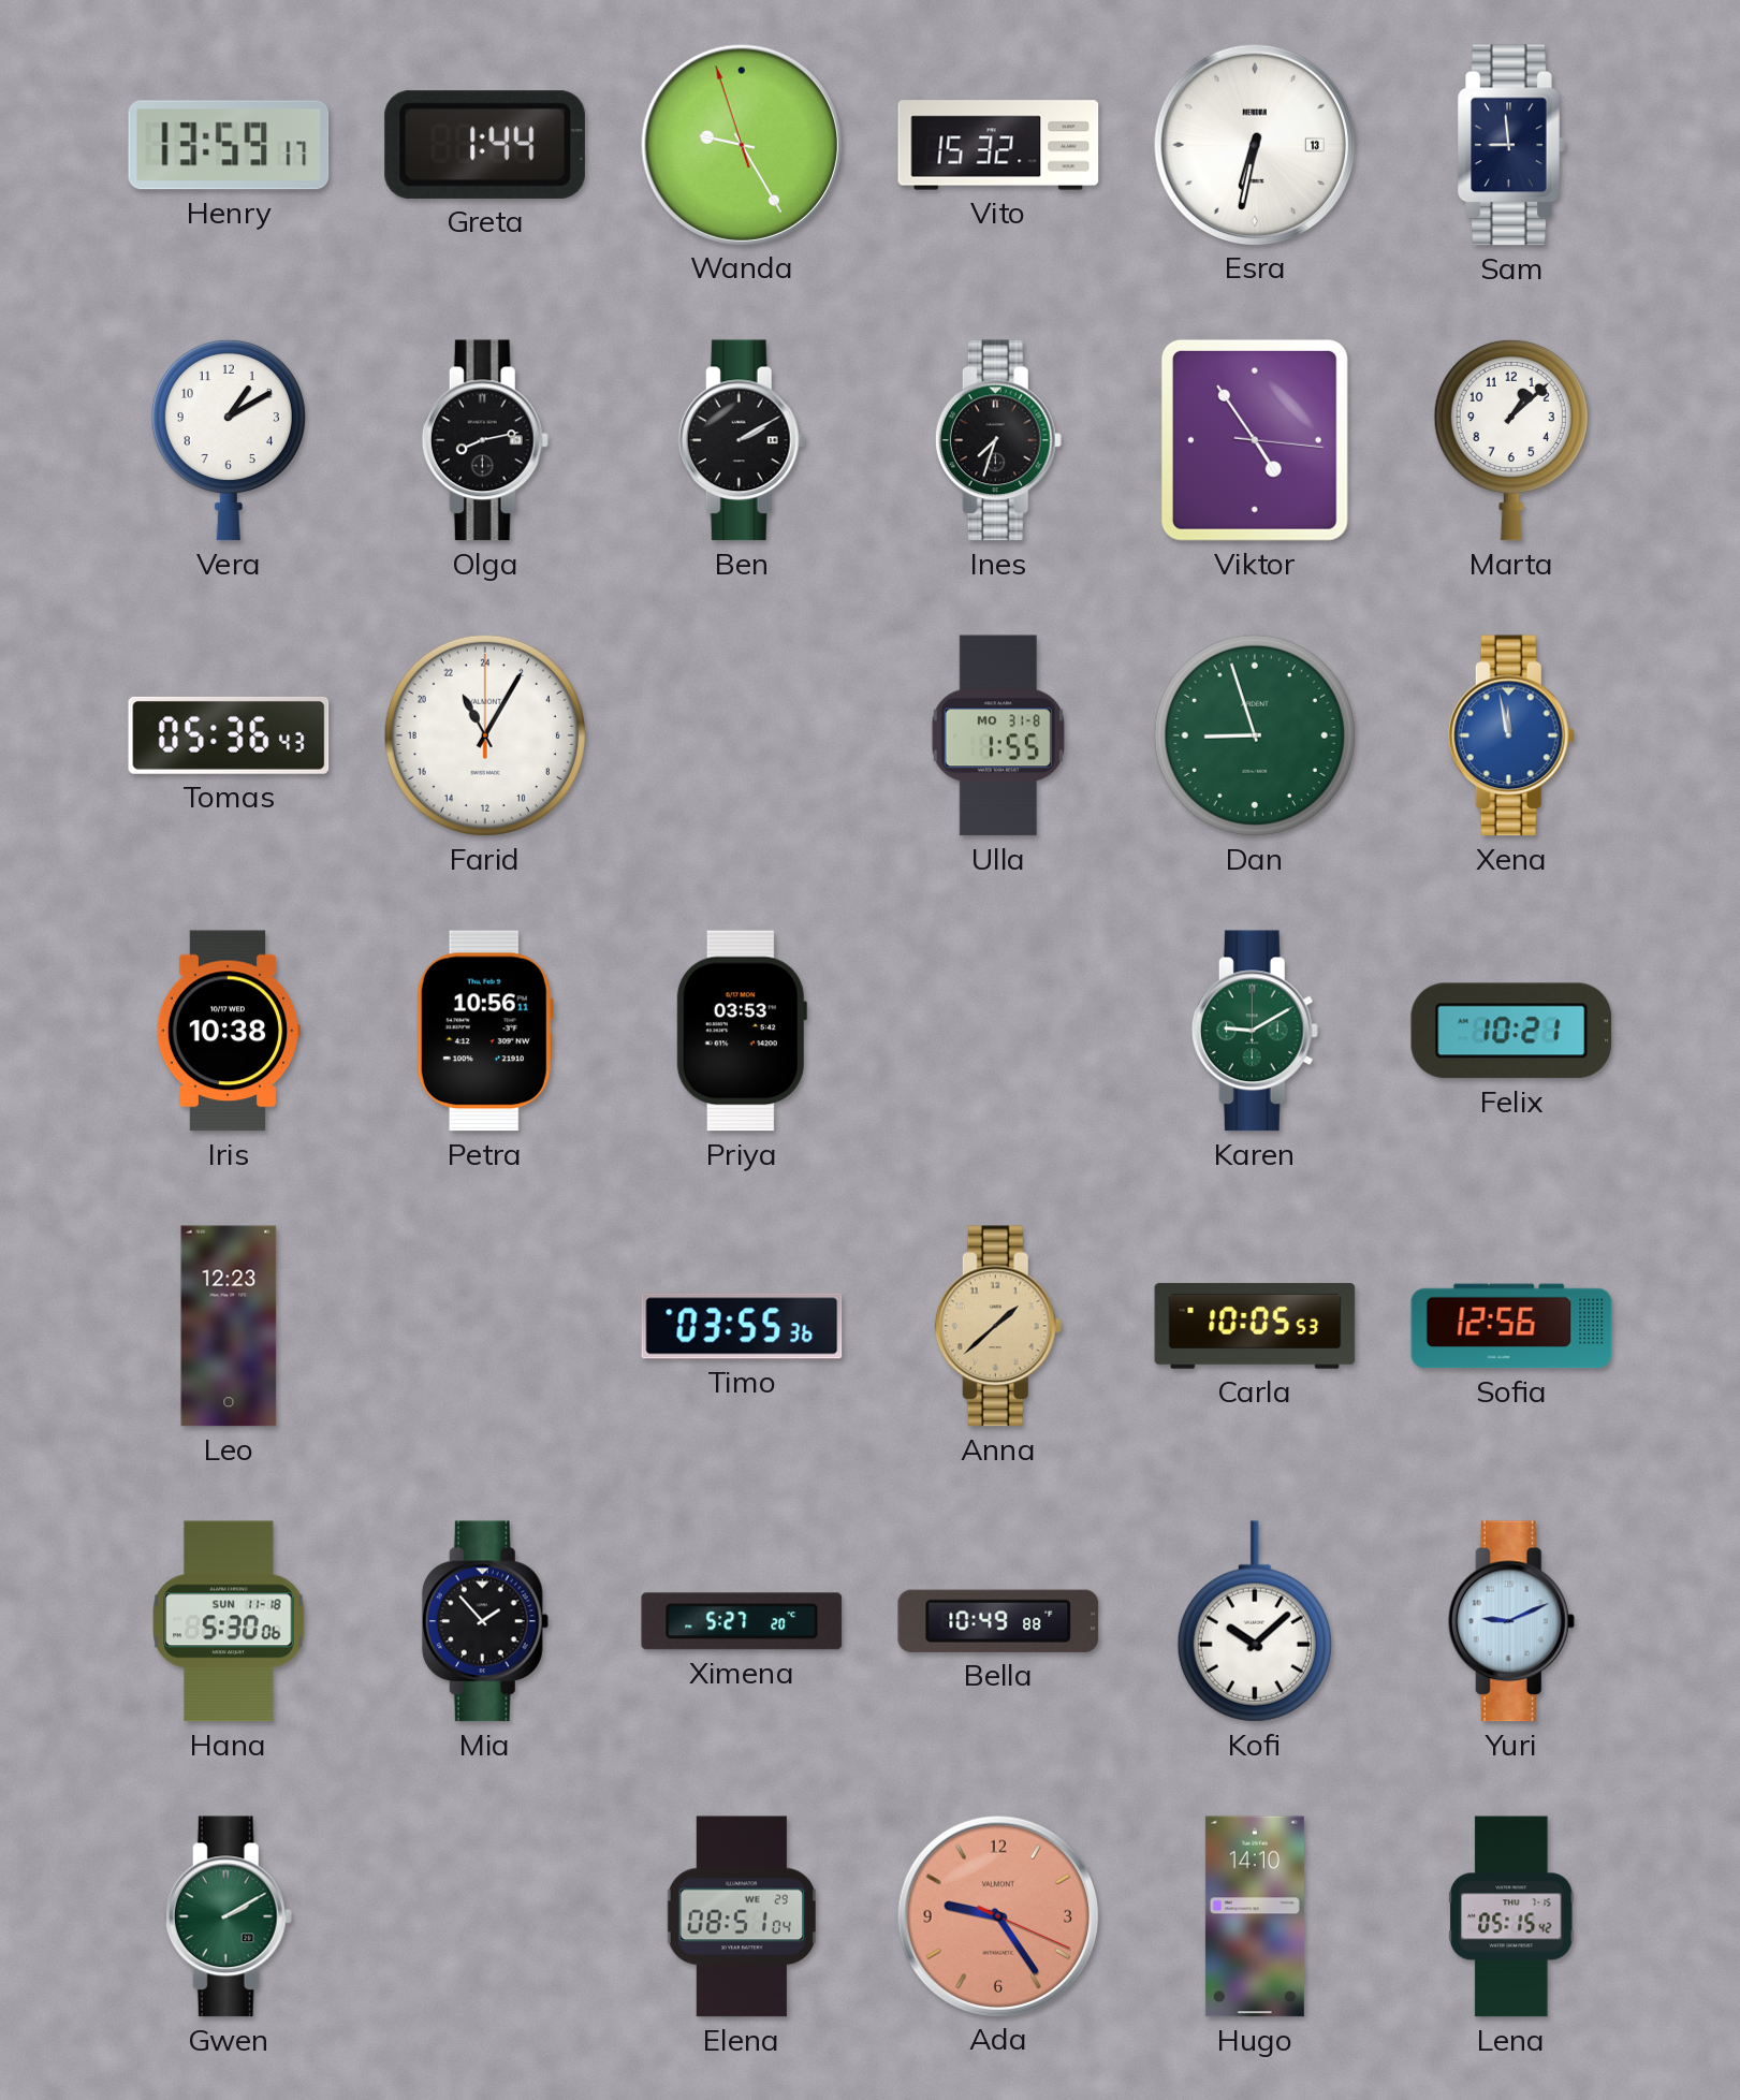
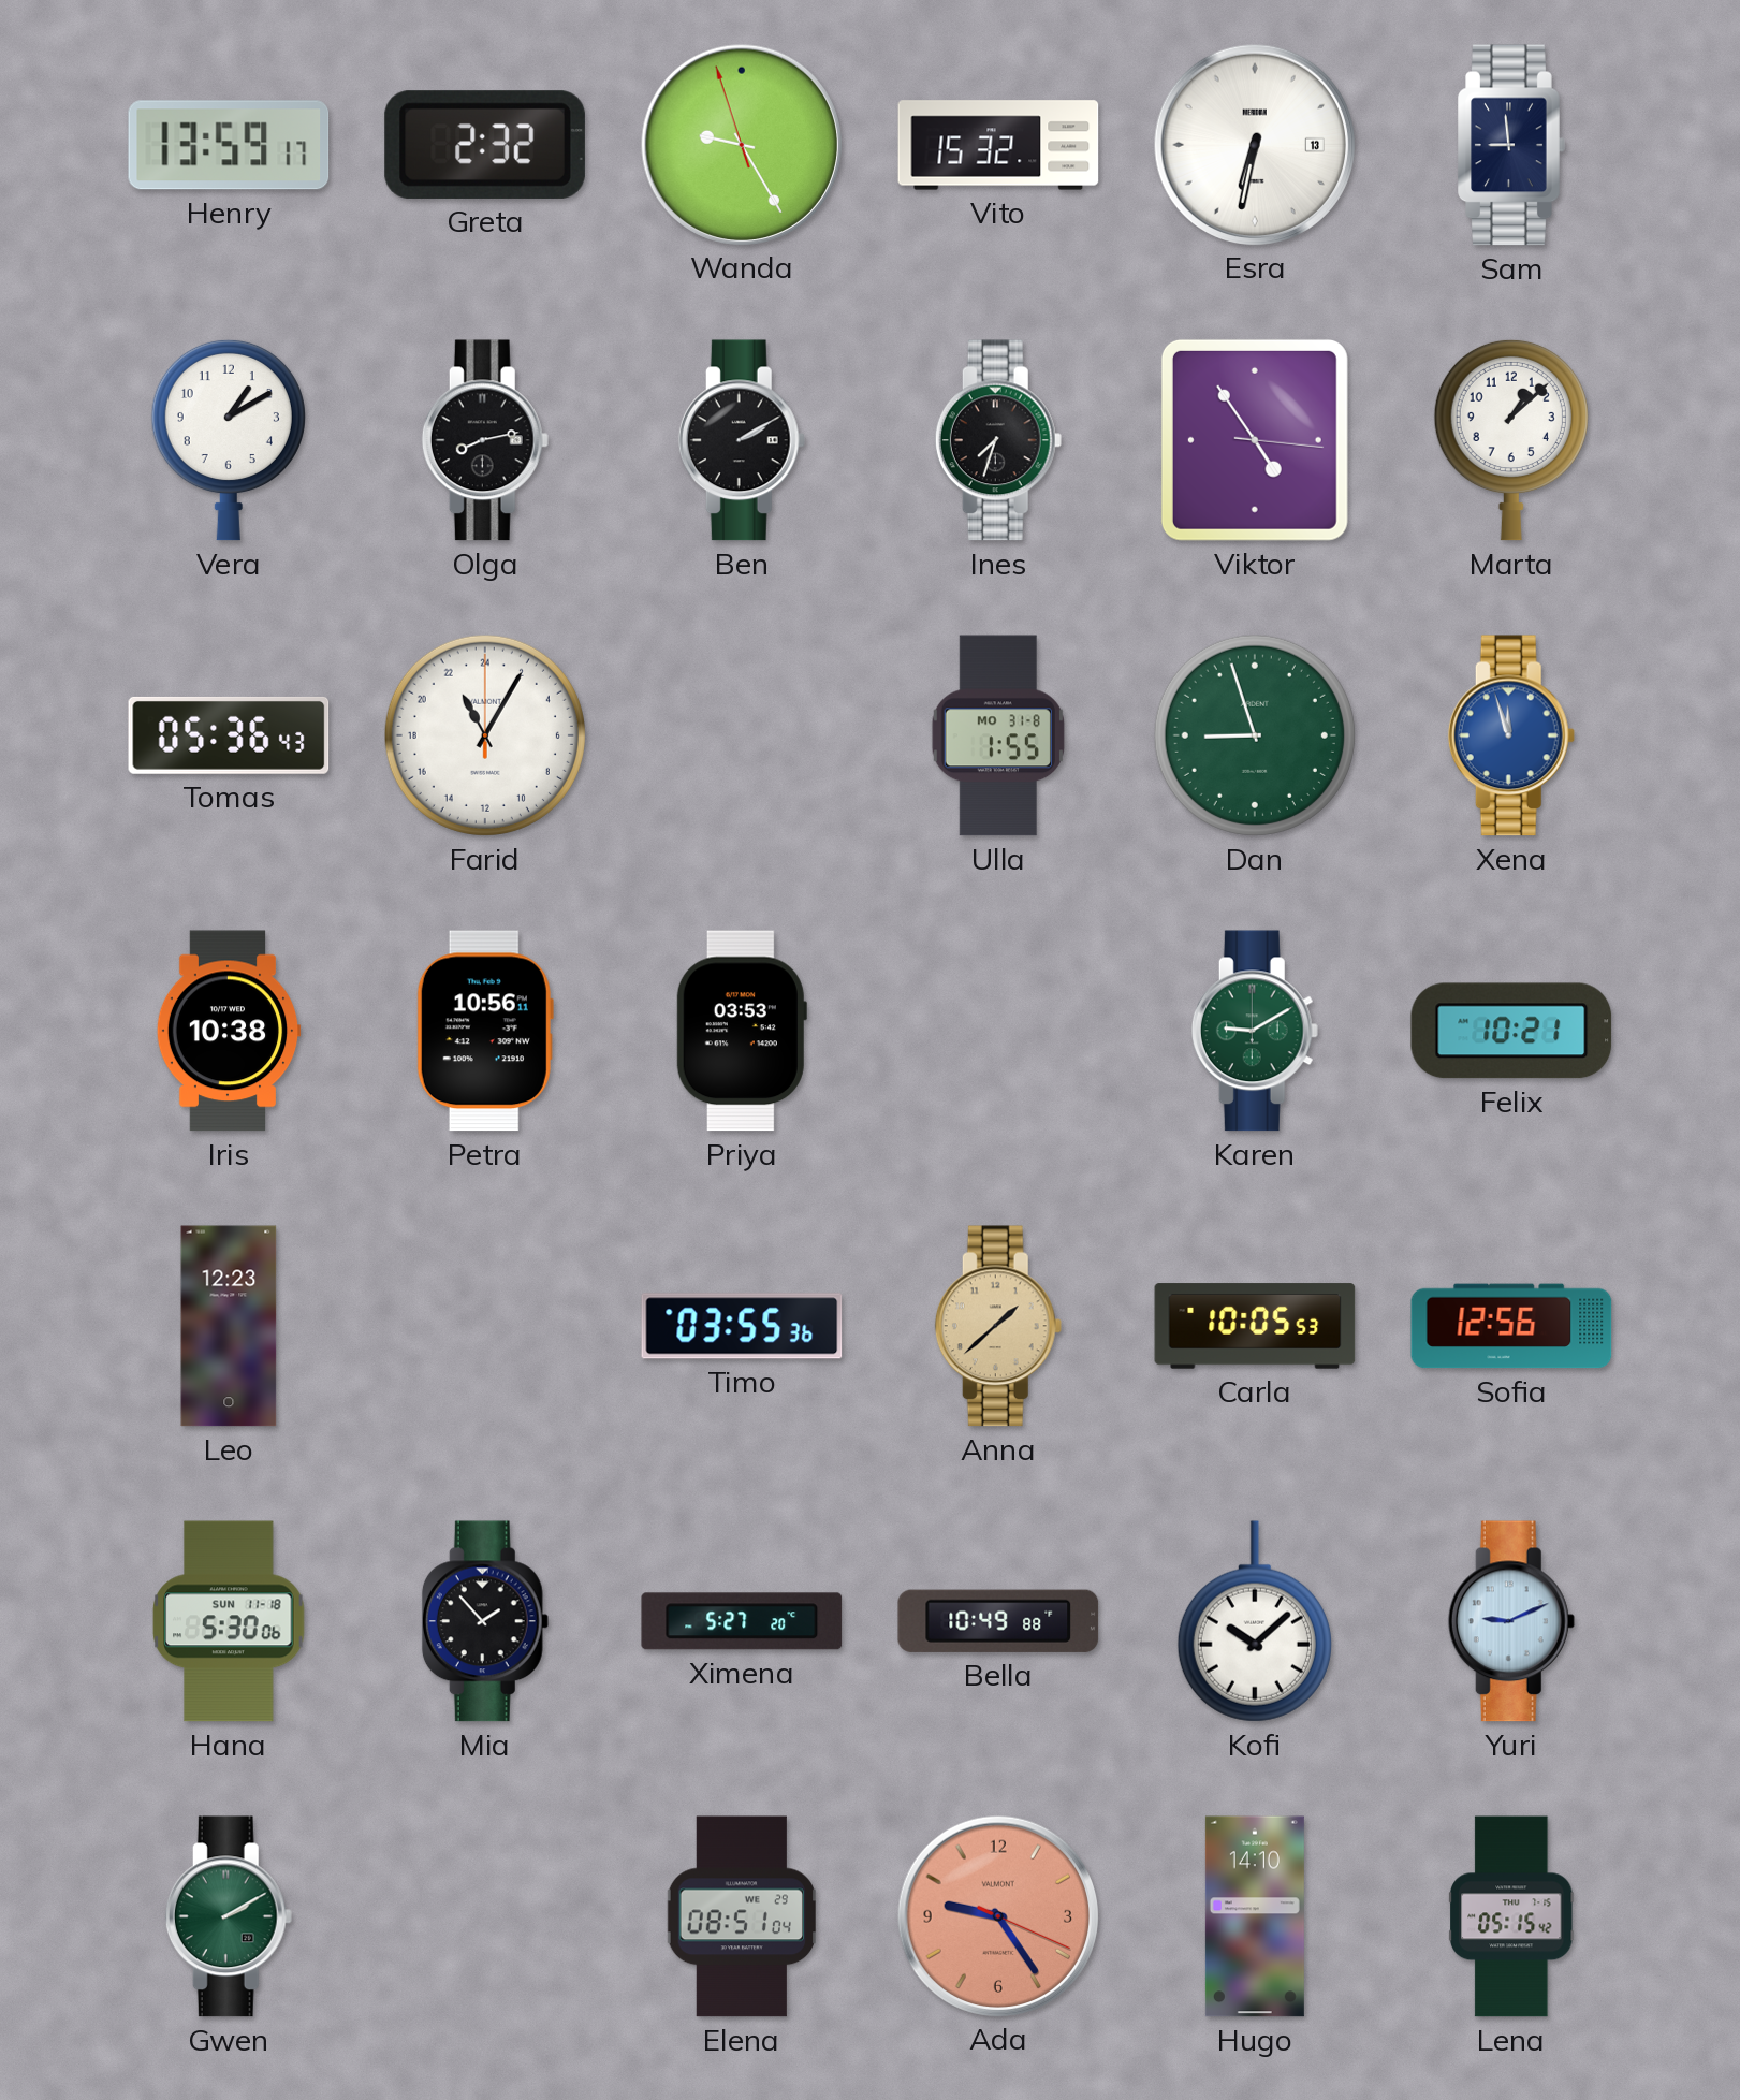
Greta: 1:44 -> 2:32
Xena: 11:58 -> 11:57
